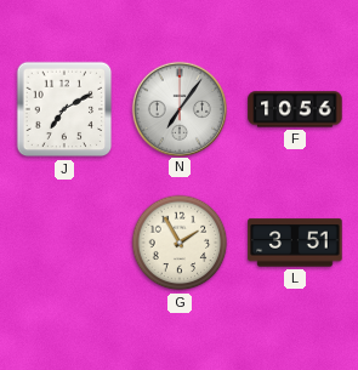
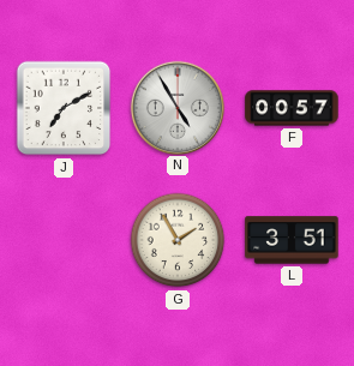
N: 7:06 -> 4:55
F: 10:56 -> 00:57
